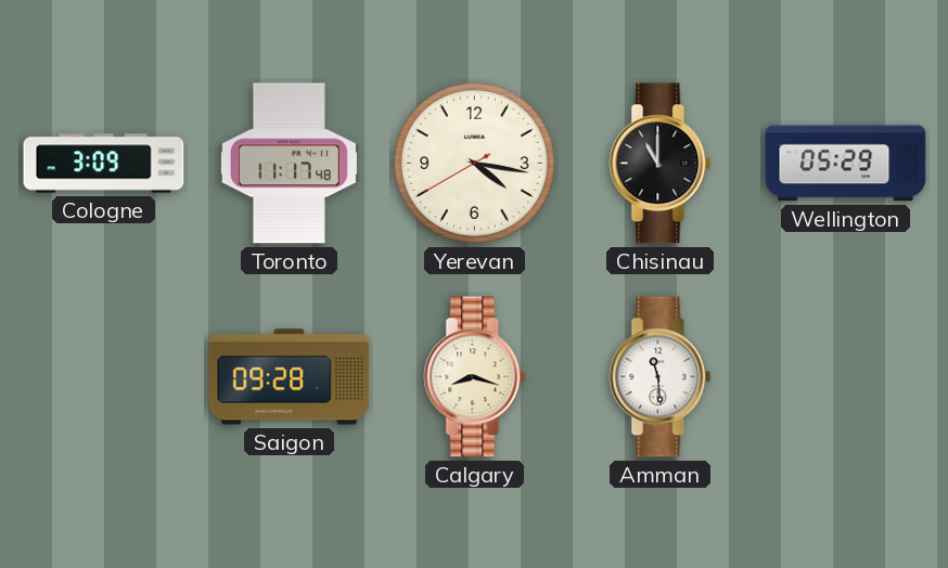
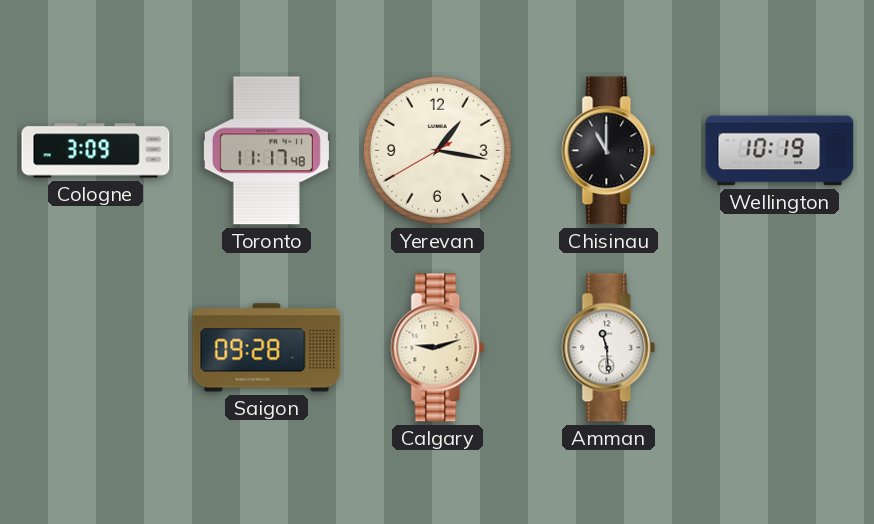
Yerevan: 4:16 -> 1:16
Wellington: 05:29 -> 10:19
Calgary: 8:18 -> 9:12
